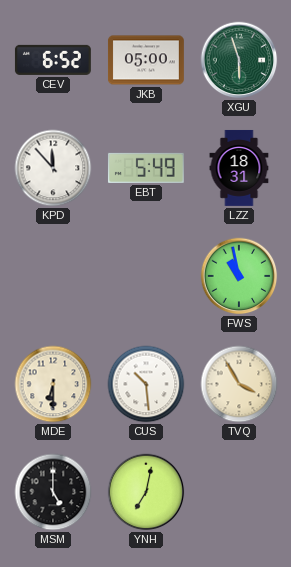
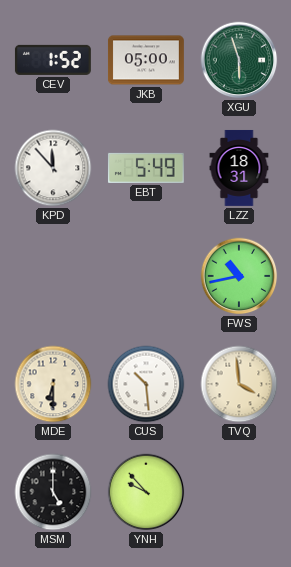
CEV: 6:52 -> 1:52
FWS: 10:58 -> 10:43
TVQ: 3:55 -> 3:59
YNH: 7:02 -> 9:53
